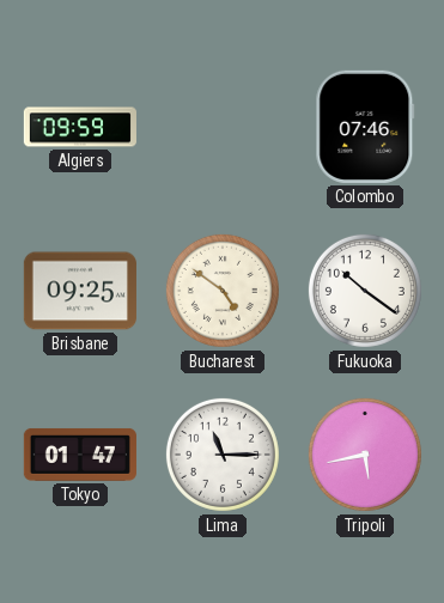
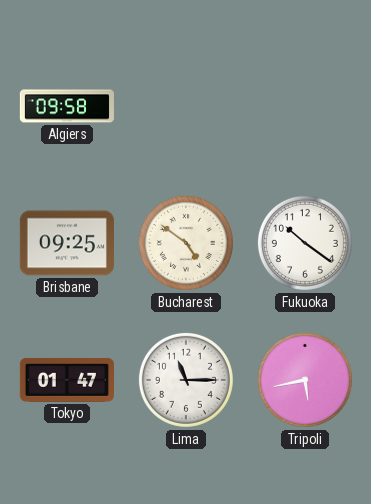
Algiers: 09:59 -> 09:58
Colombo: 07:46 -> none
